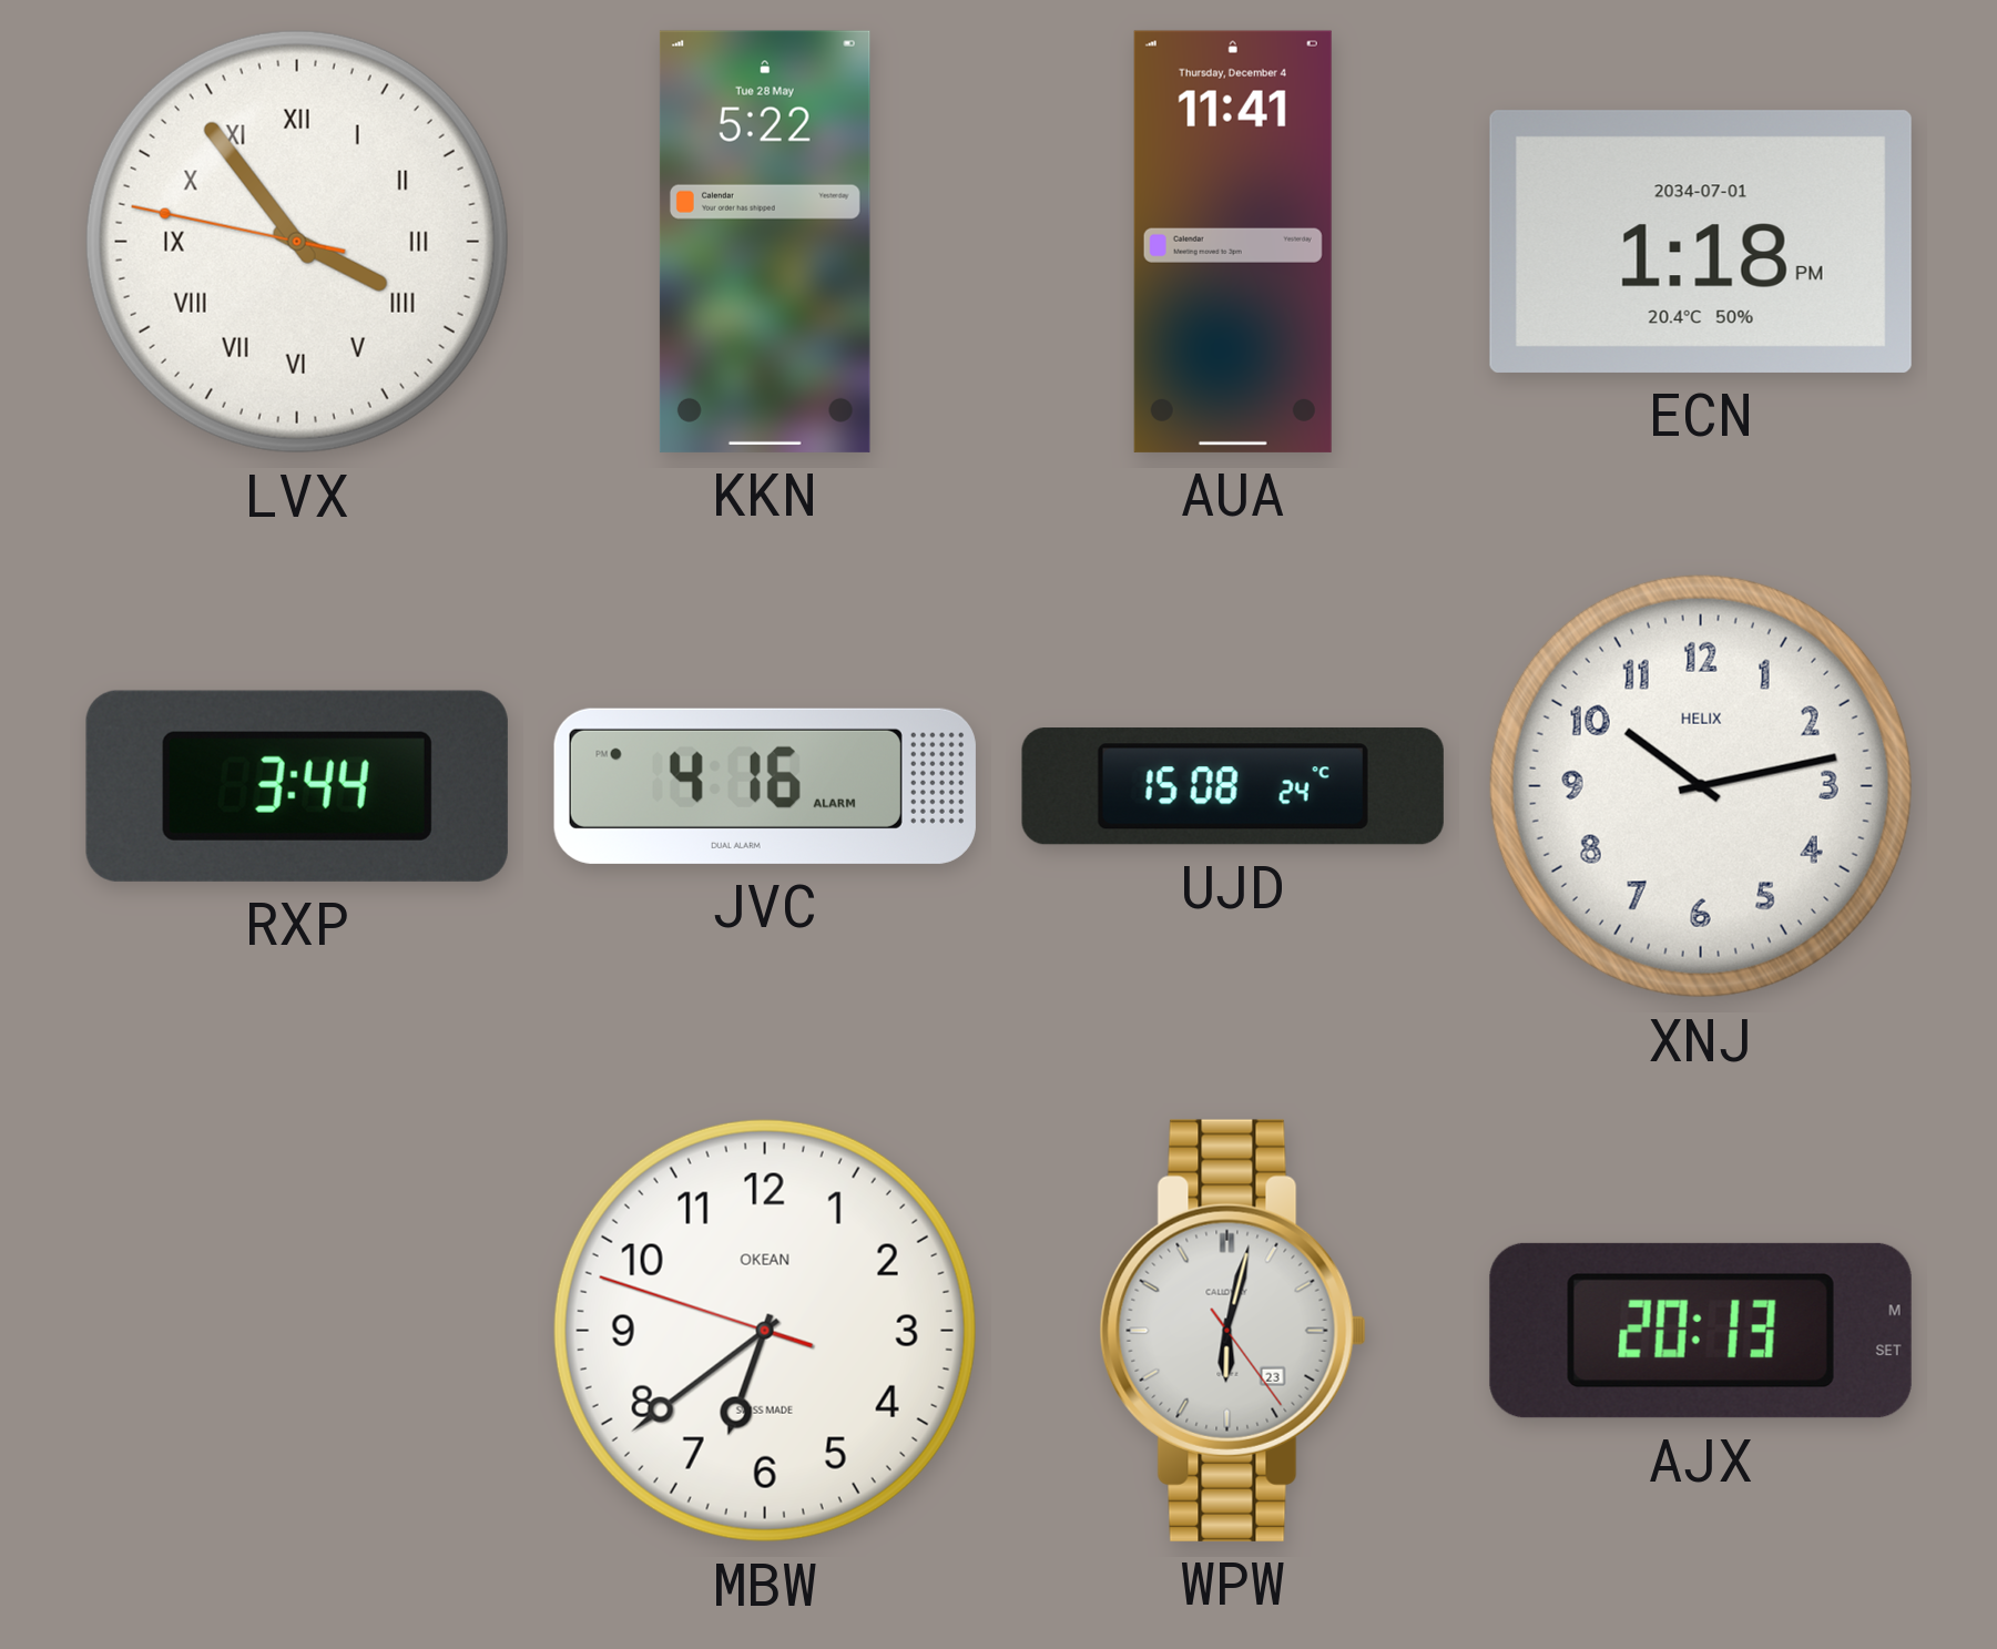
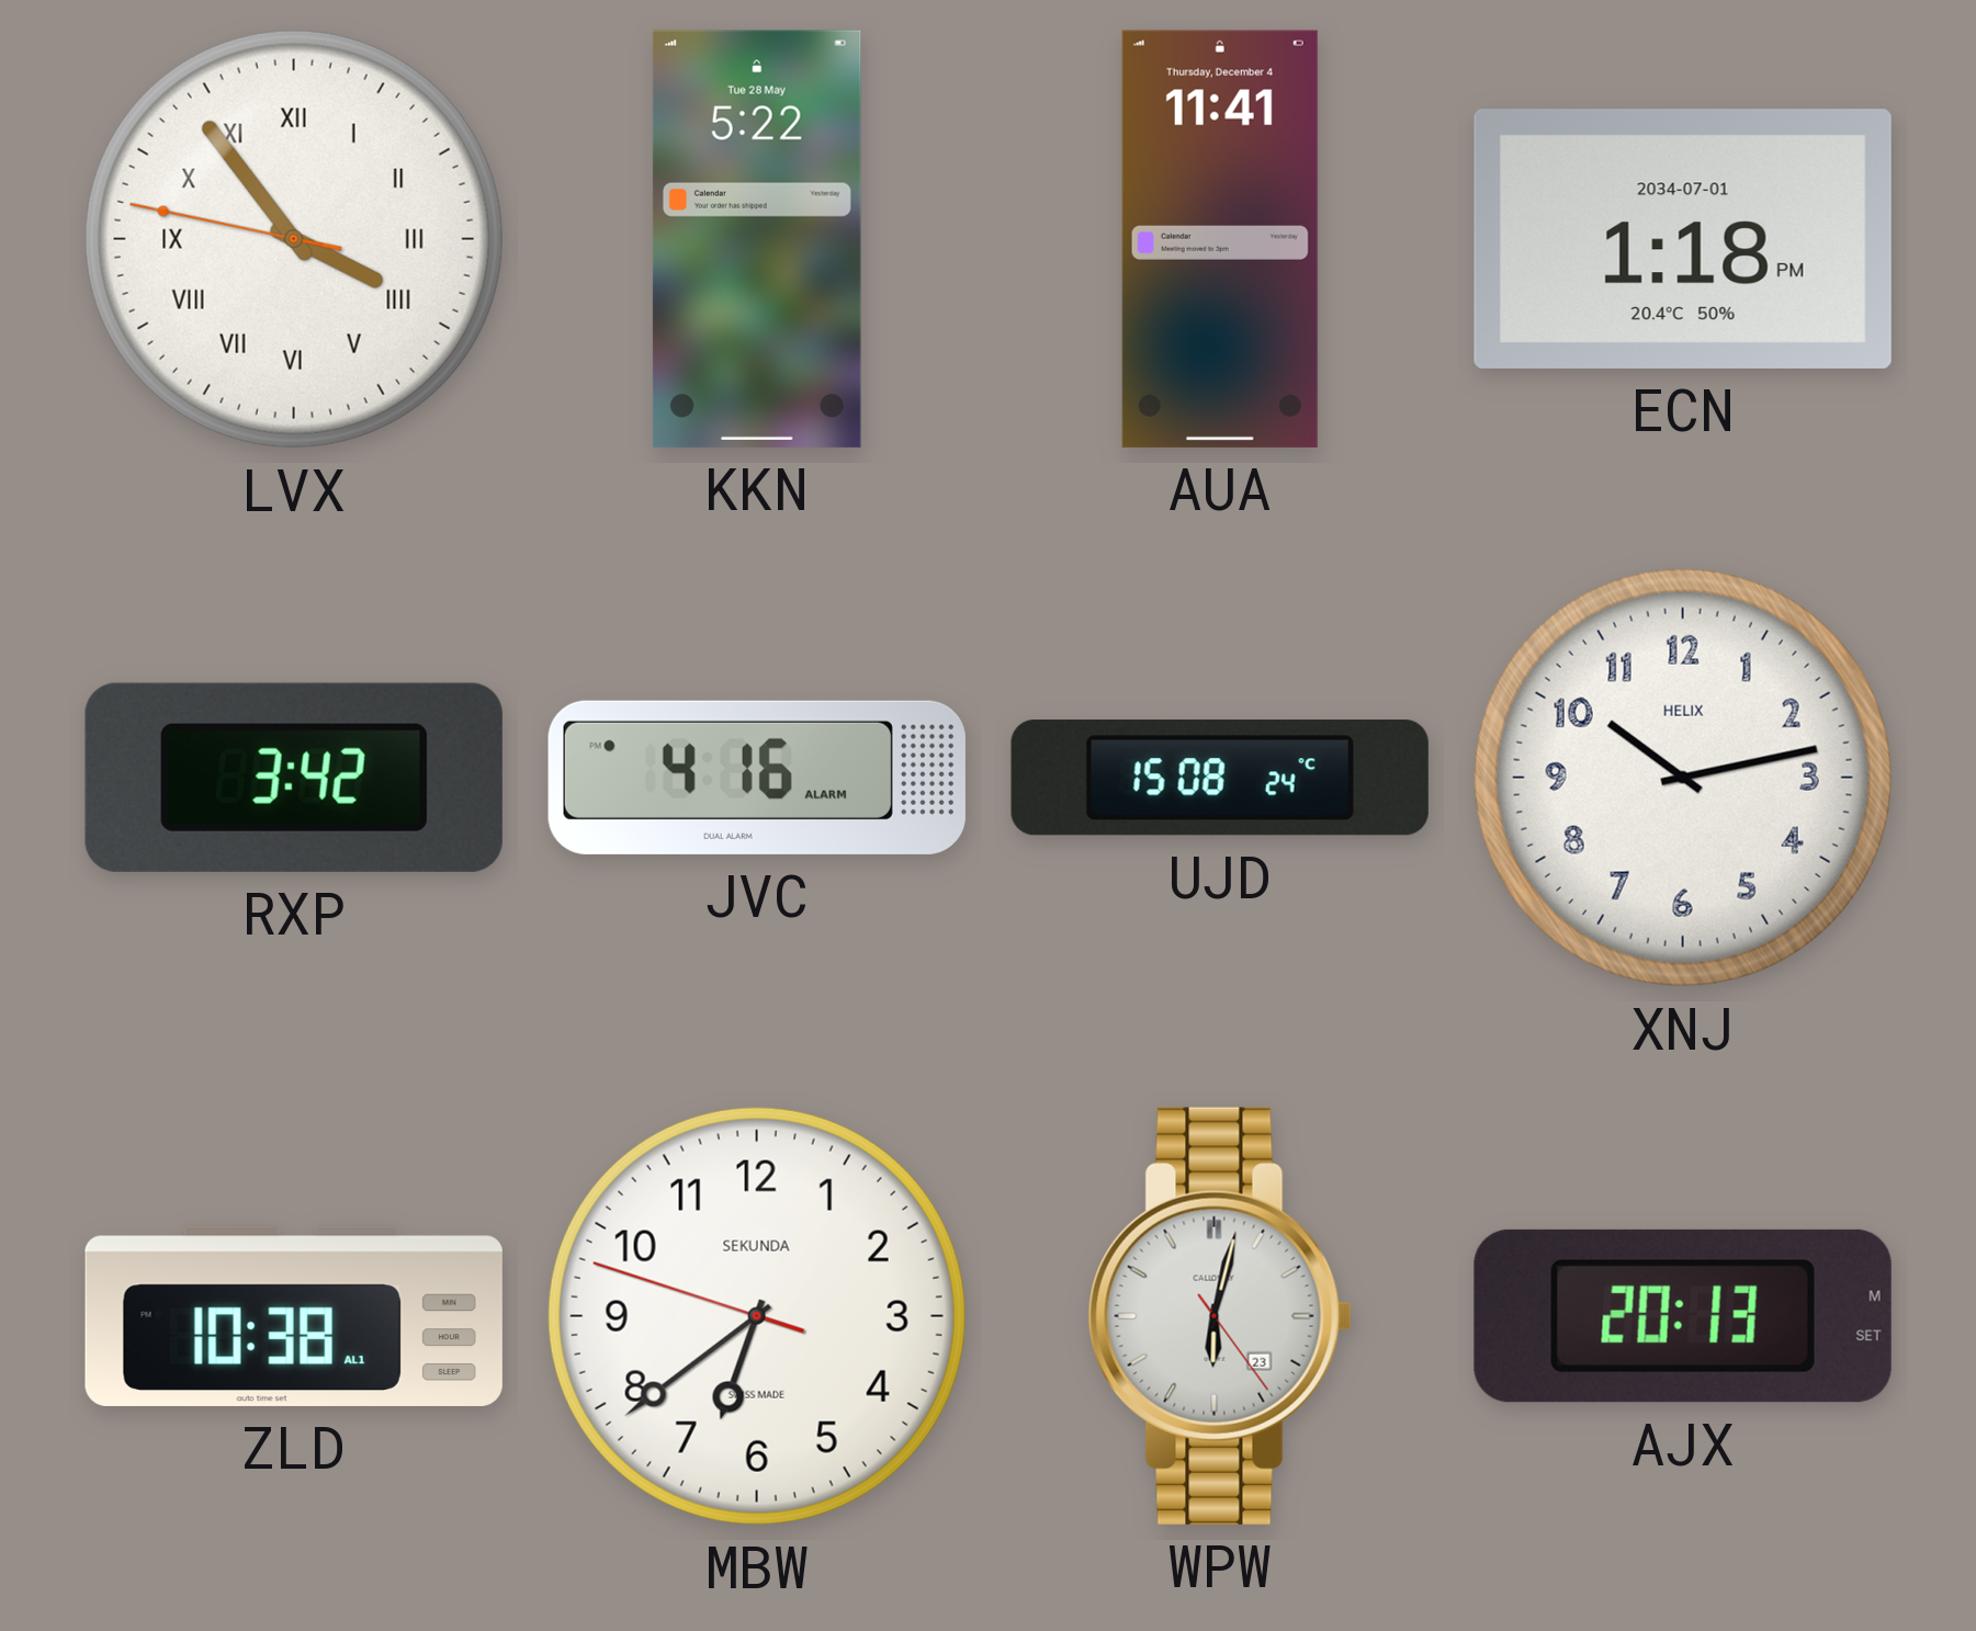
RXP: 3:44 -> 3:42
ZLD: none -> 10:38
MBW brand: OKEAN -> SEKUNDA
